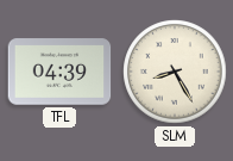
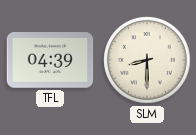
SLM: 8:25 -> 8:30
